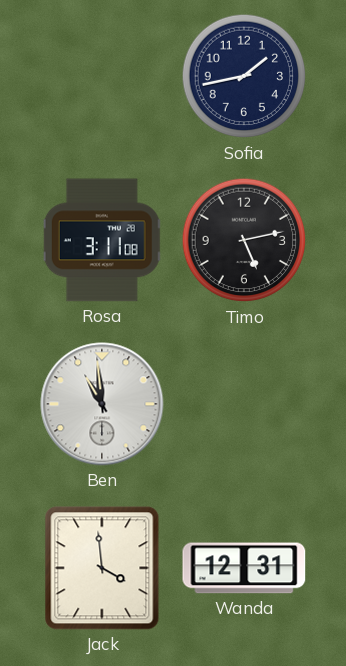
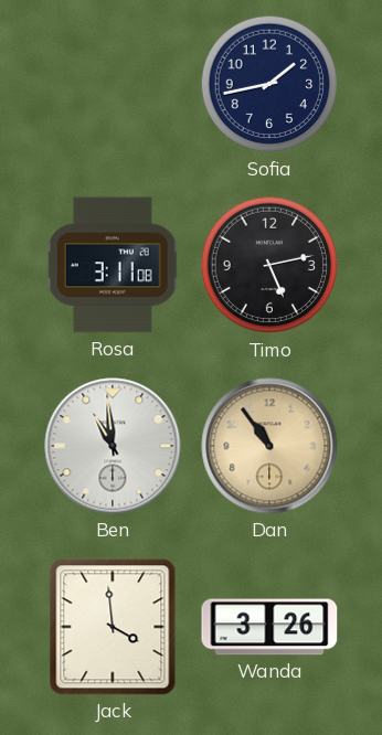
Dan: none -> 10:54
Wanda: 12:31 -> 3:26
